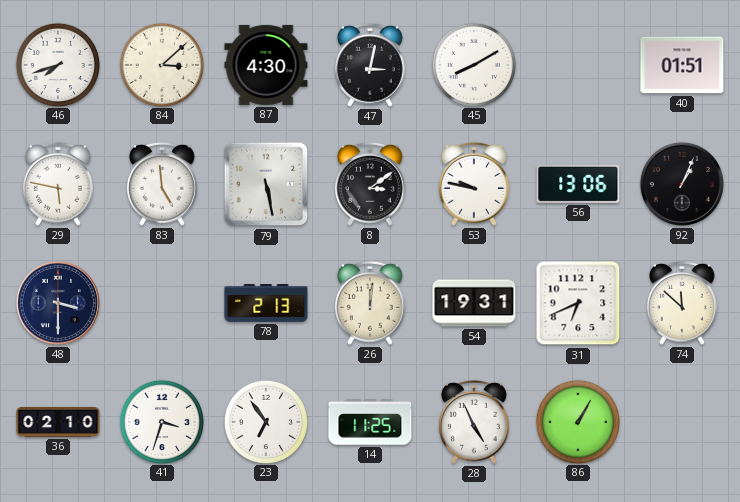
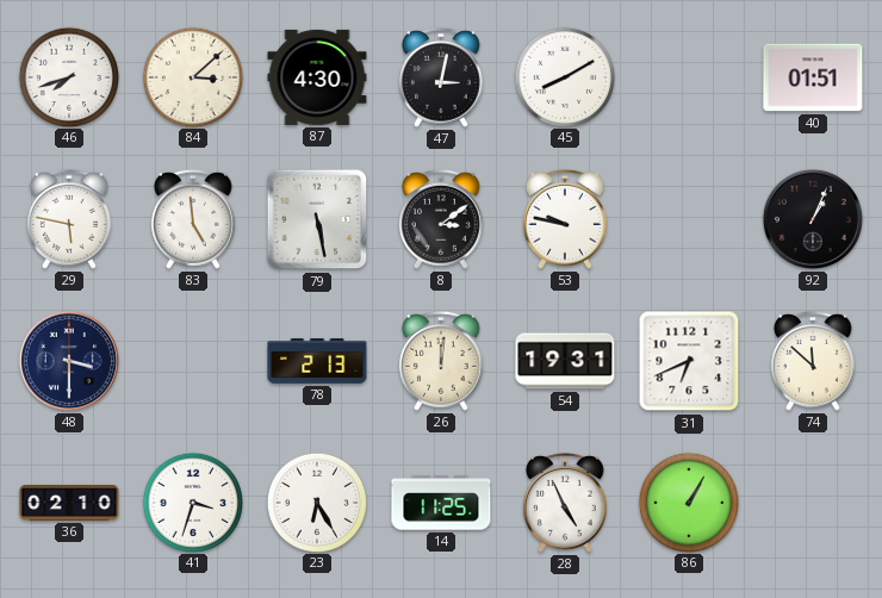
56: 13:06 -> none
23: 6:54 -> 6:25
